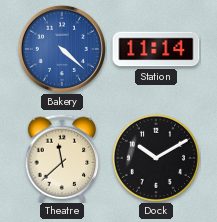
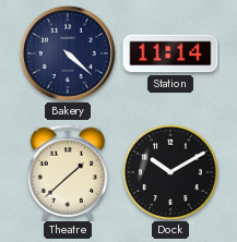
Bakery dial: blue -> navy
Theatre: 11:38 -> 1:38
